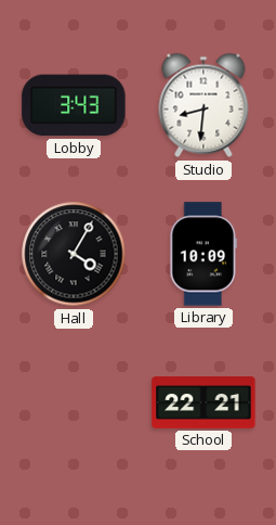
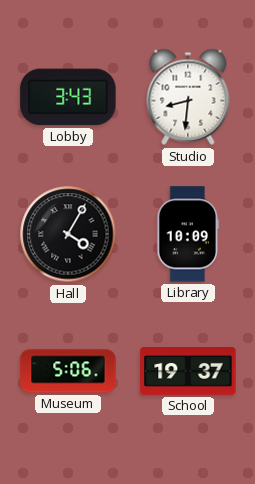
Museum: none -> 5:06
School: 22:21 -> 19:37
